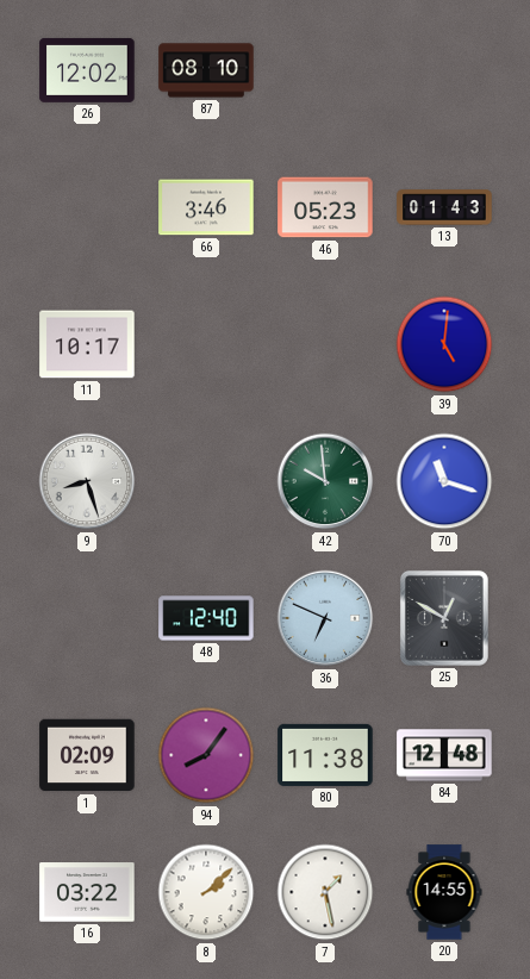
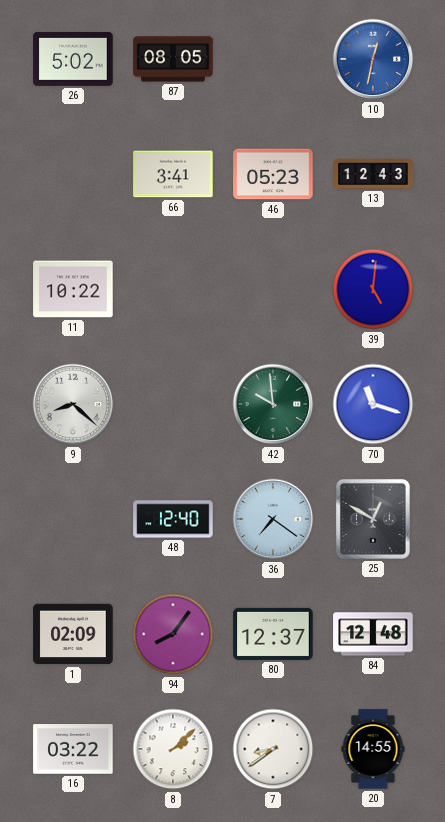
26: 12:02 -> 5:02
87: 08:10 -> 08:05
10: none -> 12:32
66: 3:46 -> 3:41
13: 01:43 -> 12:43
11: 10:17 -> 10:22
9: 8:27 -> 8:22
36: 6:49 -> 7:21
80: 11:38 -> 12:37
7: 1:28 -> 8:39
